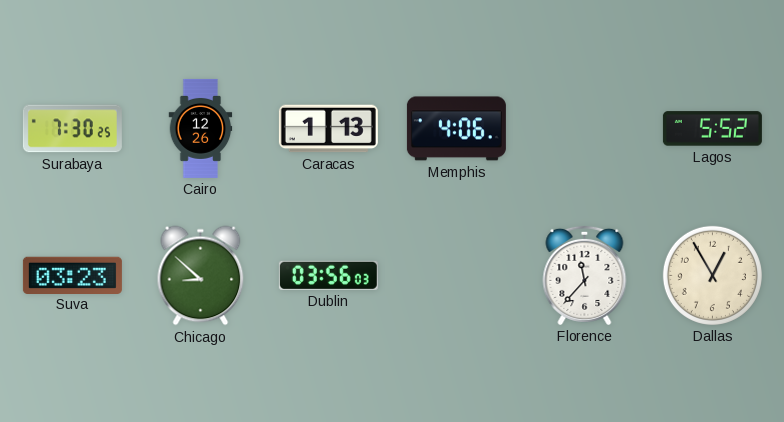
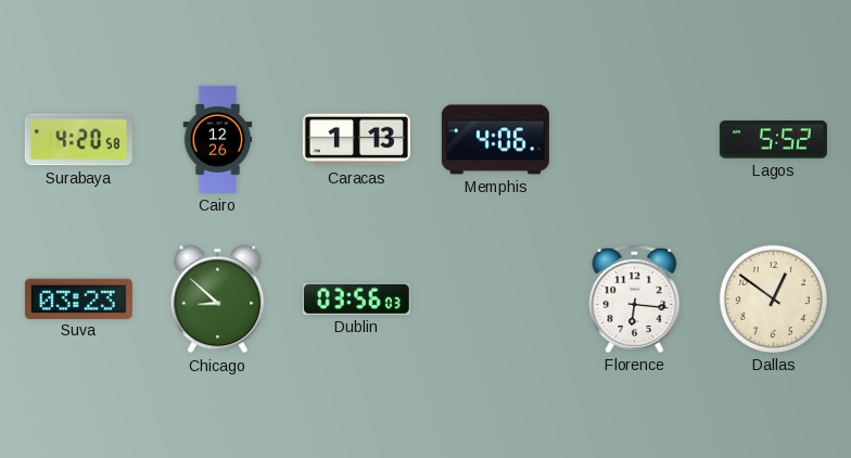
Surabaya: 7:30 -> 4:20
Florence: 11:37 -> 6:16
Dallas: 12:55 -> 12:51
